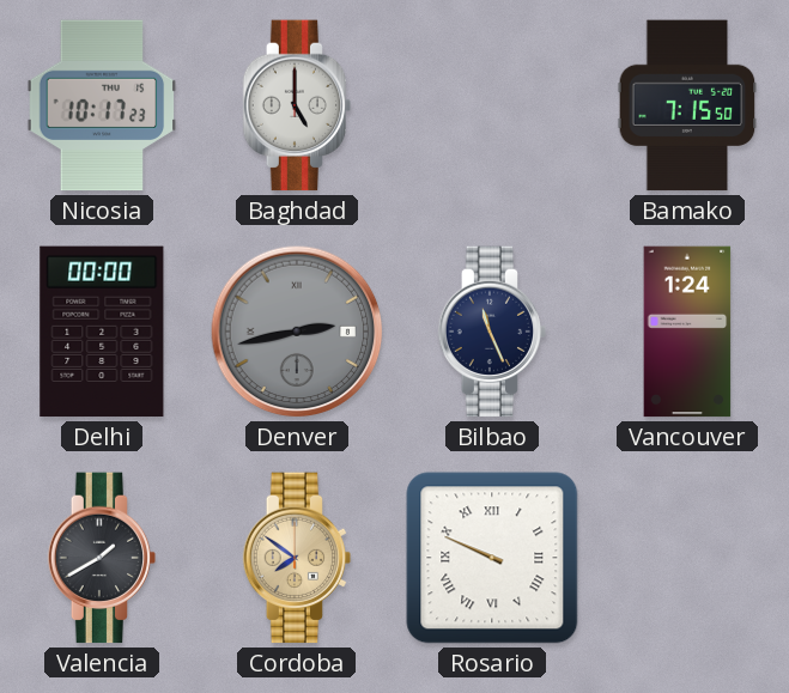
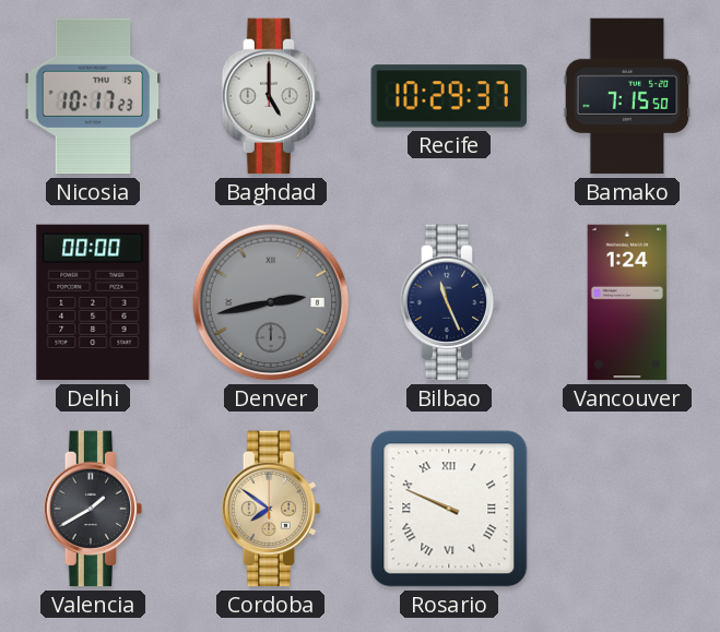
Recife: none -> 10:29
